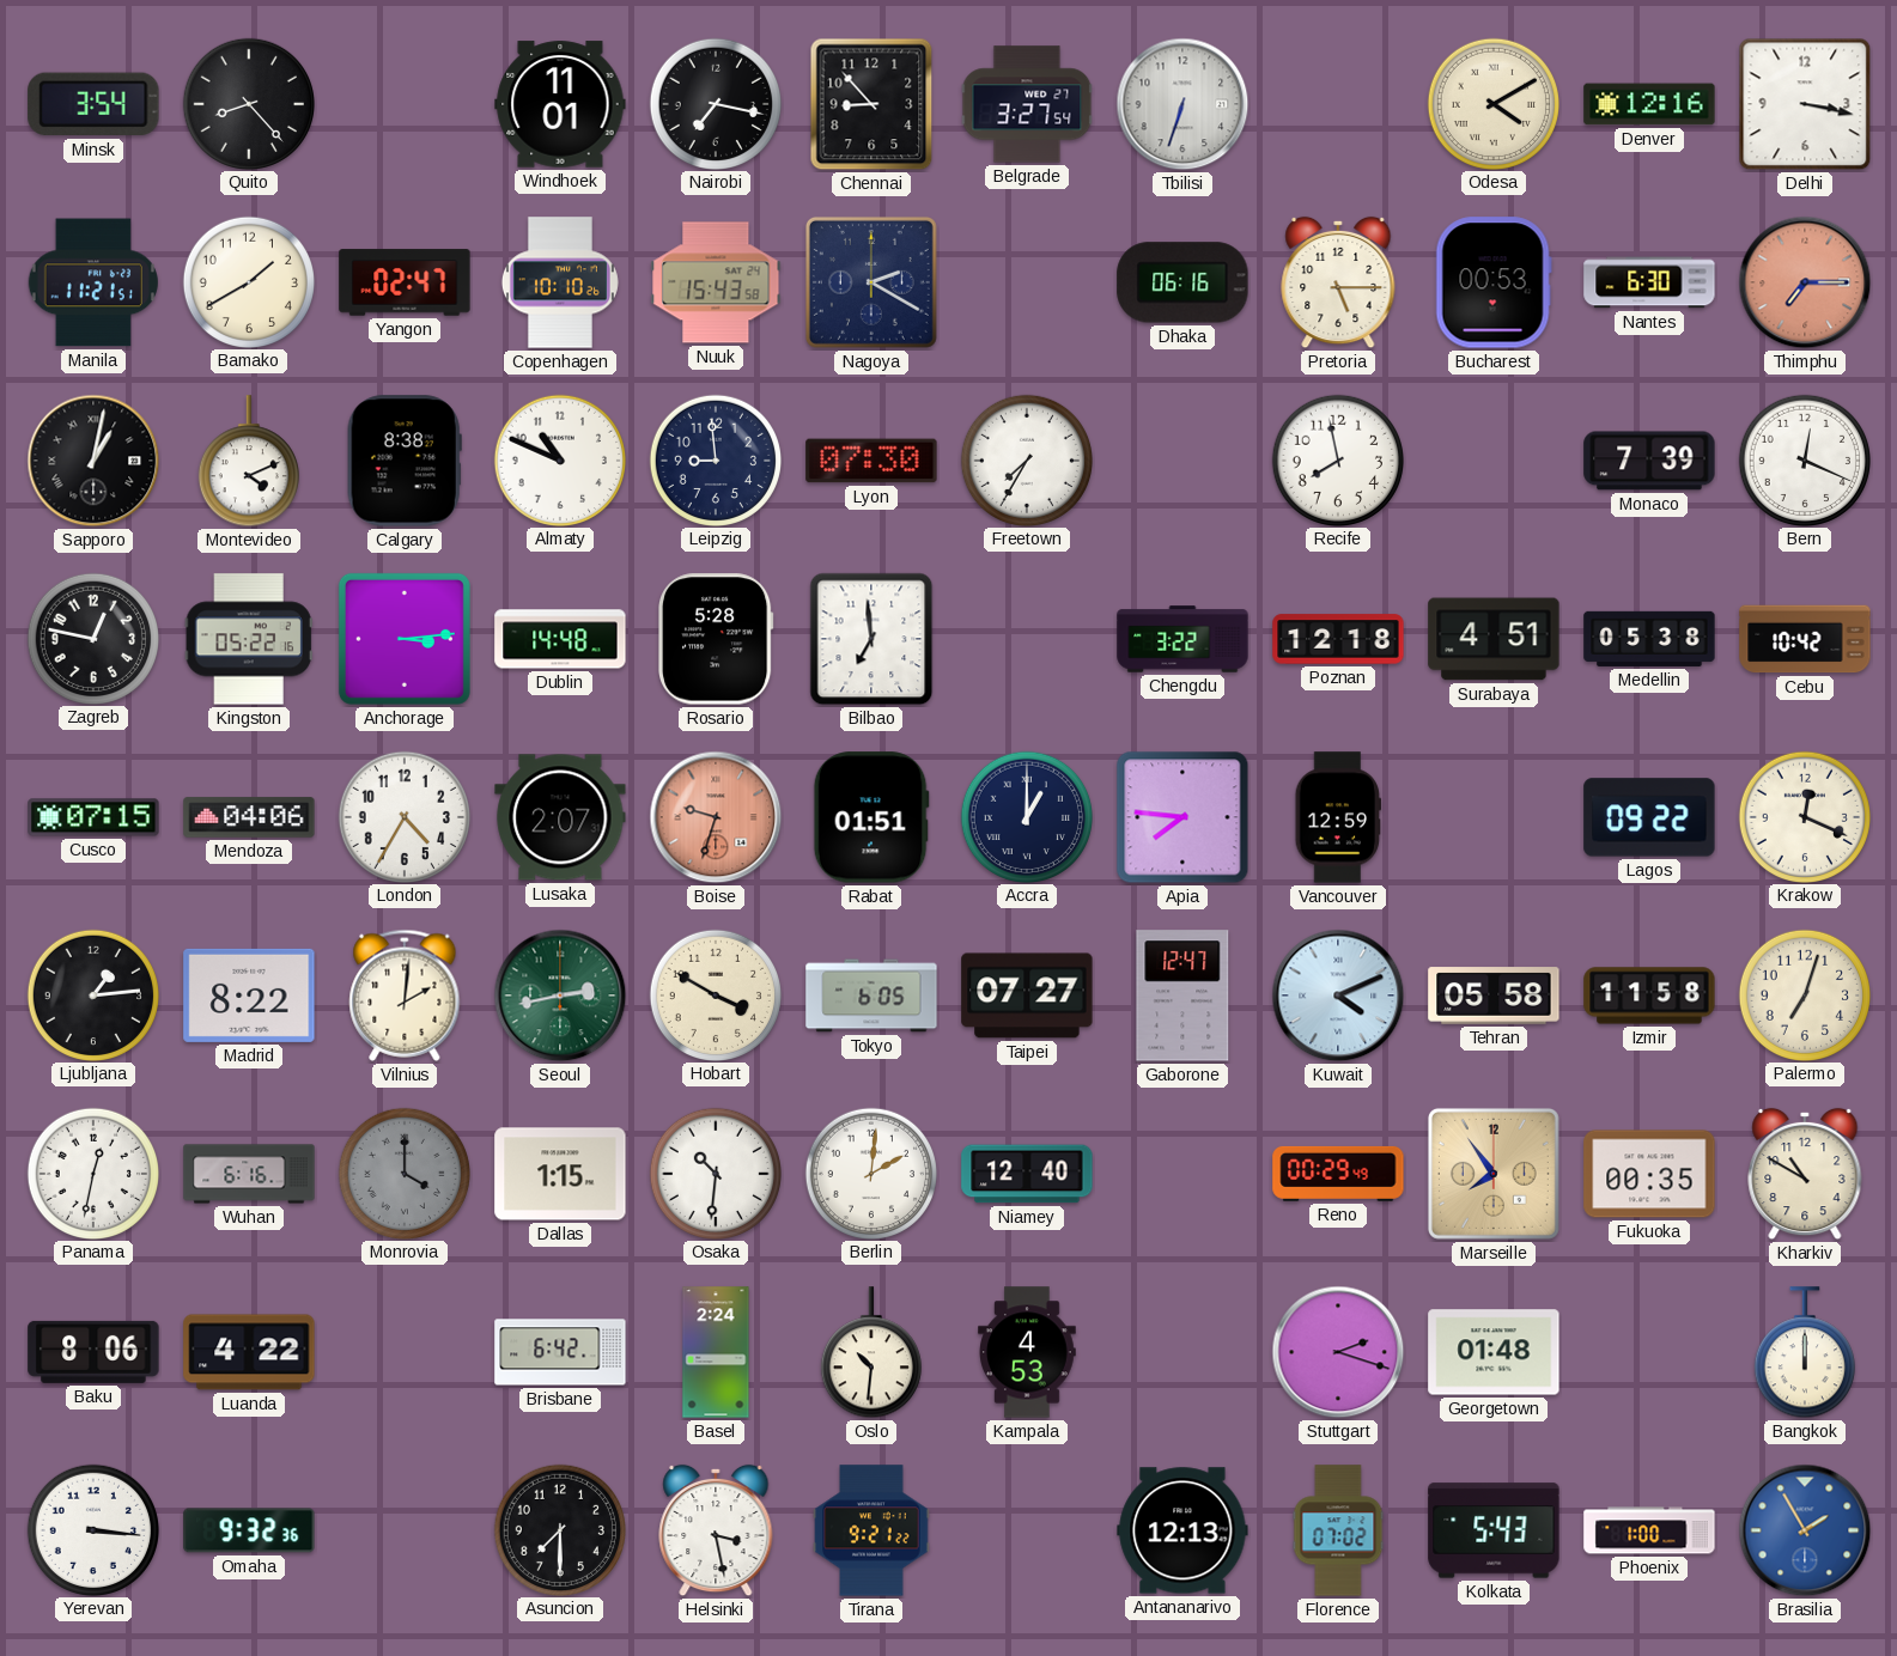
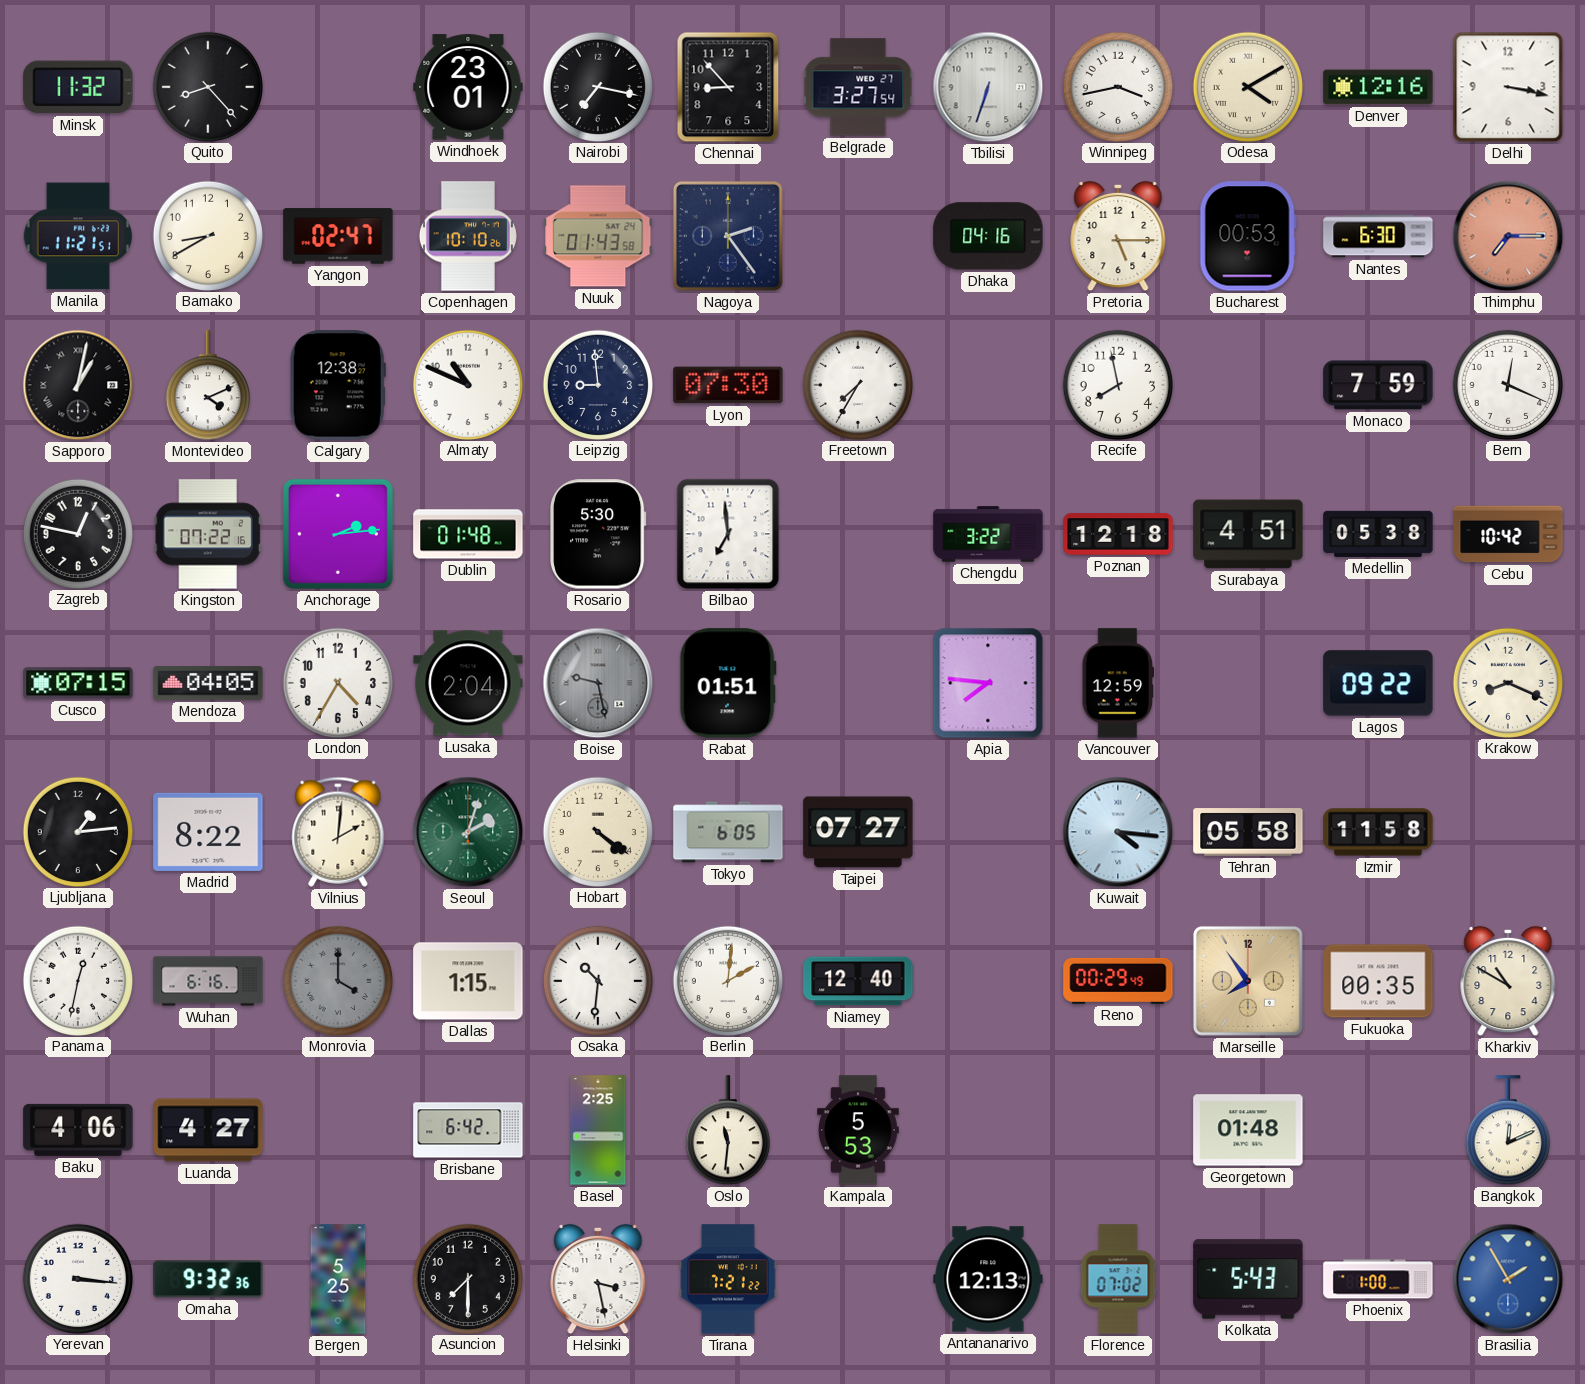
Minsk: 3:54 -> 11:32
Windhoek: 11:01 -> 23:01
Winnipeg: none -> 3:43
Bamako: 1:40 -> 8:40
Nuuk: 15:43 -> 01:43
Nagoya: 2:20 -> 2:24
Dhaka: 06:16 -> 04:16
Calgary: 8:38 -> 12:38
Monaco: 7:39 -> 7:59
Kingston: 05:22 -> 07:22
Anchorage: 3:14 -> 2:14
Dublin: 14:48 -> 01:48
Rosario: 5:28 -> 5:30
Mendoza: 04:06 -> 04:05
Lusaka: 2:07 -> 2:04
Boise: 9:33 -> 9:28
Boise dial: salmon -> grey
Accra: 1:00 -> none
Krakow: 12:19 -> 8:19
Seoul: 2:43 -> 2:03
Hobart: 3:50 -> 4:21
Gaborone: 12:47 -> none
Kuwait: 4:11 -> 4:16
Palermo: 7:03 -> none
Baku: 8:06 -> 4:06
Luanda: 4:22 -> 4:27
Basel: 2:24 -> 2:25
Oslo: 10:31 -> 11:31
Kampala: 4:53 -> 5:53
Stuttgart: 2:18 -> none
Bangkok: 12:00 -> 12:11
Bergen: none -> 5:25
Tirana: 9:21 -> 7:21
